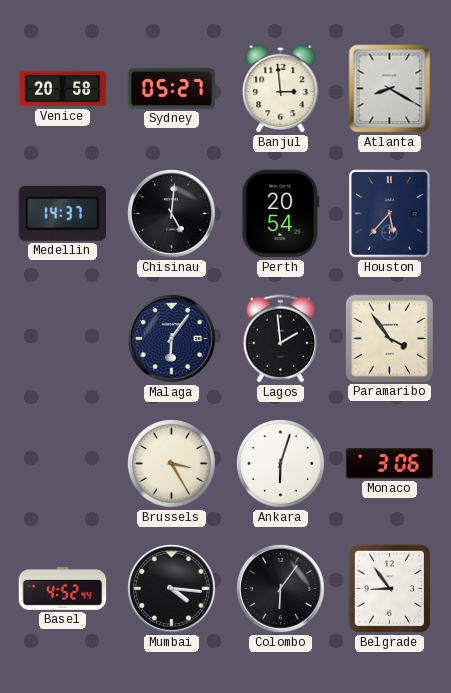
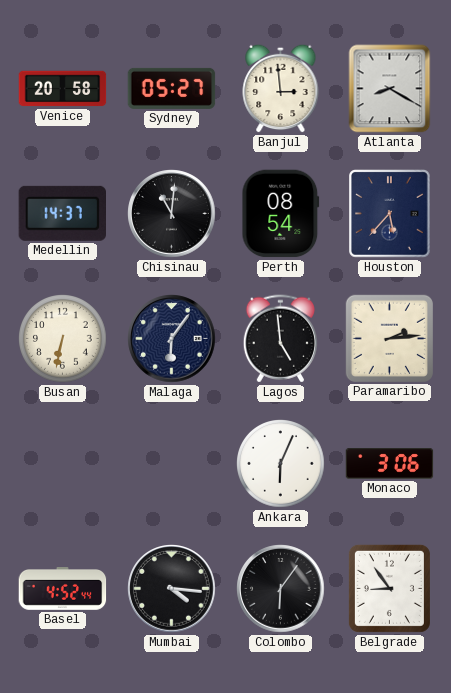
Chisinau: 5:01 -> 11:01
Perth: 20:54 -> 08:54
Busan: none -> 6:32
Lagos: 1:59 -> 4:59
Paramaribo: 3:54 -> 2:14
Brussels: 3:25 -> none
Ankara: 6:03 -> 6:04
